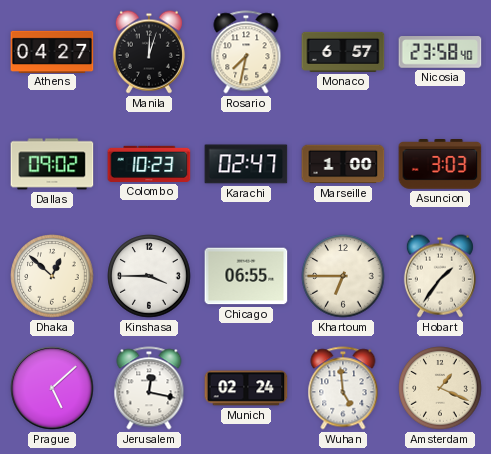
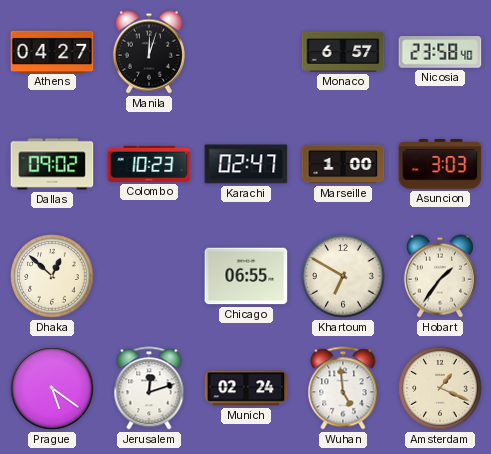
Rosario: 7:32 -> none
Kinshasa: 3:45 -> none
Khartoum: 6:45 -> 6:50
Prague: 5:08 -> 5:21
Jerusalem: 12:17 -> 12:12
